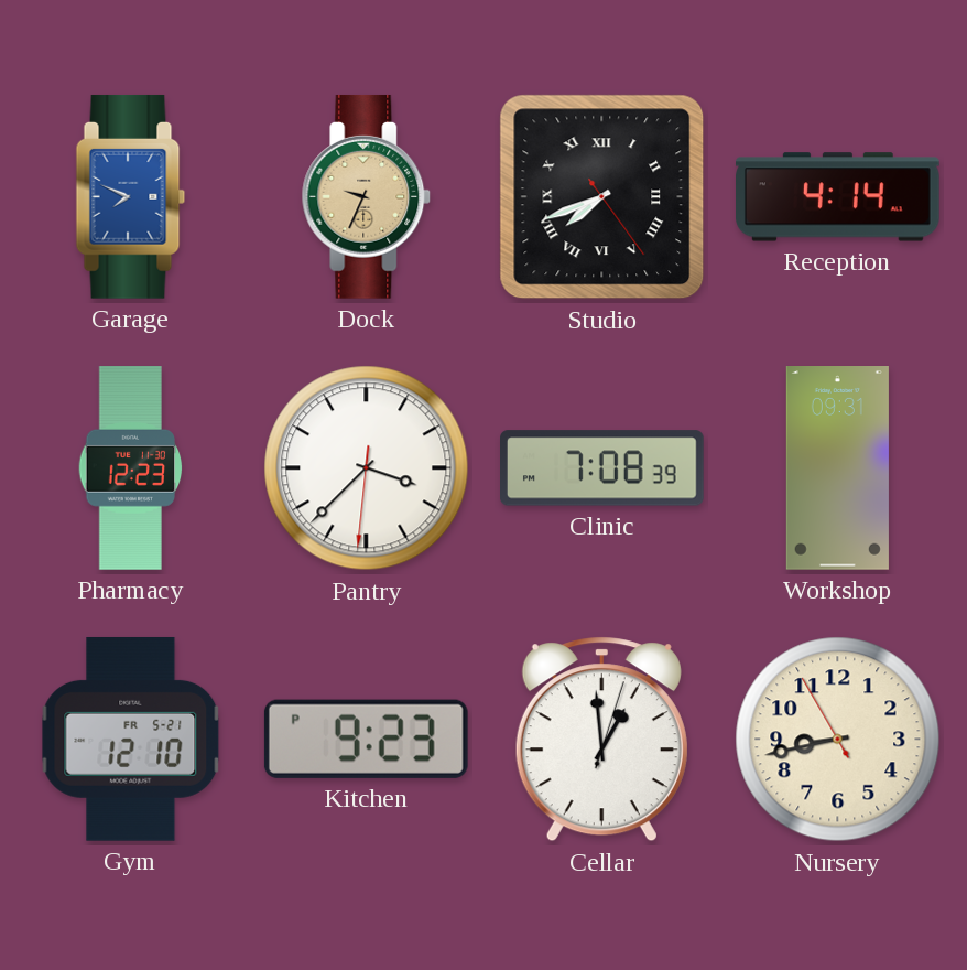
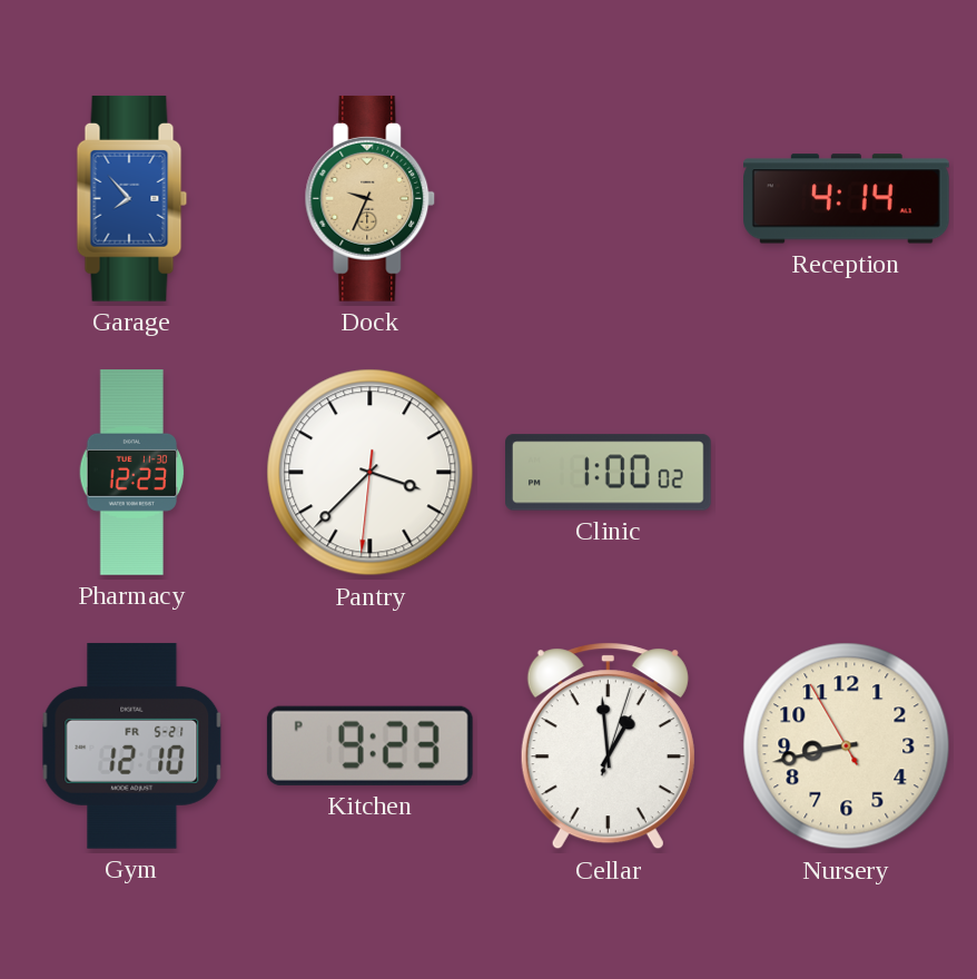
Garage: 7:49 -> 7:53
Studio: 7:41 -> none
Clinic: 7:08 -> 1:00
Workshop: 09:31 -> none
